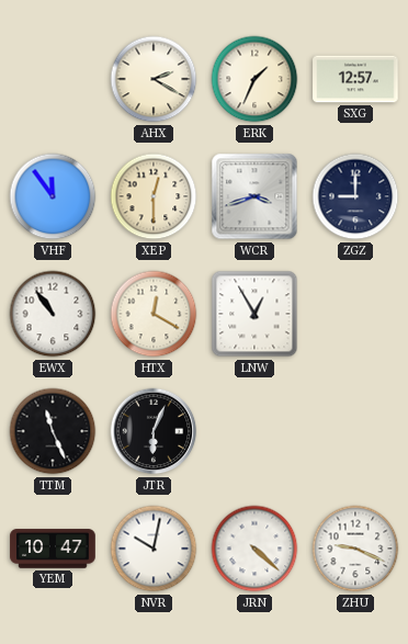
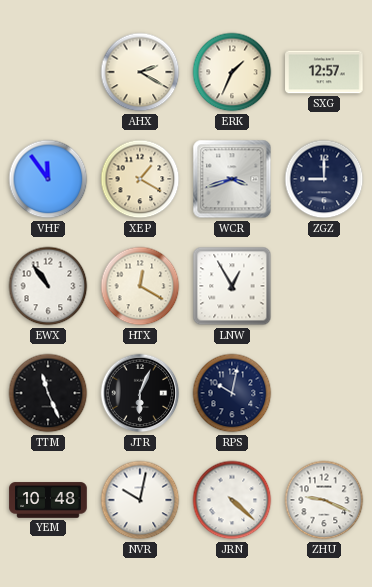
XEP: 12:30 -> 1:20
RPS: none -> 10:02
YEM: 10:47 -> 10:48
